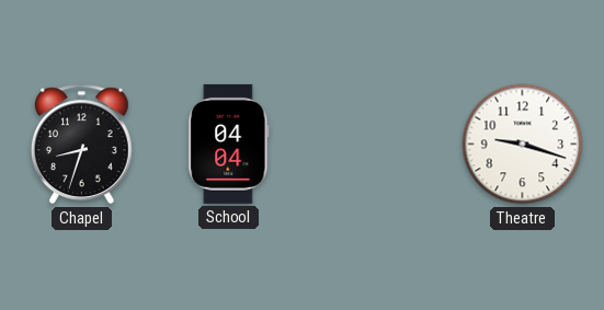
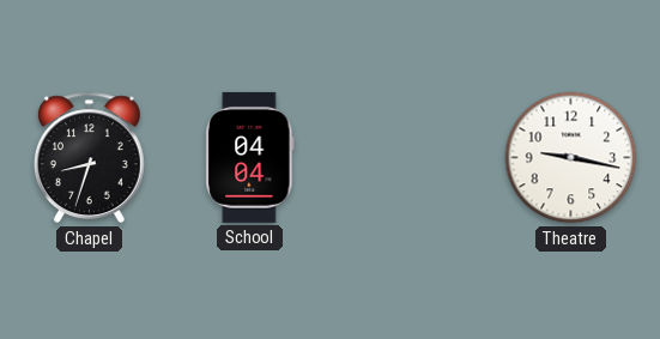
Theatre: 9:18 -> 9:17
